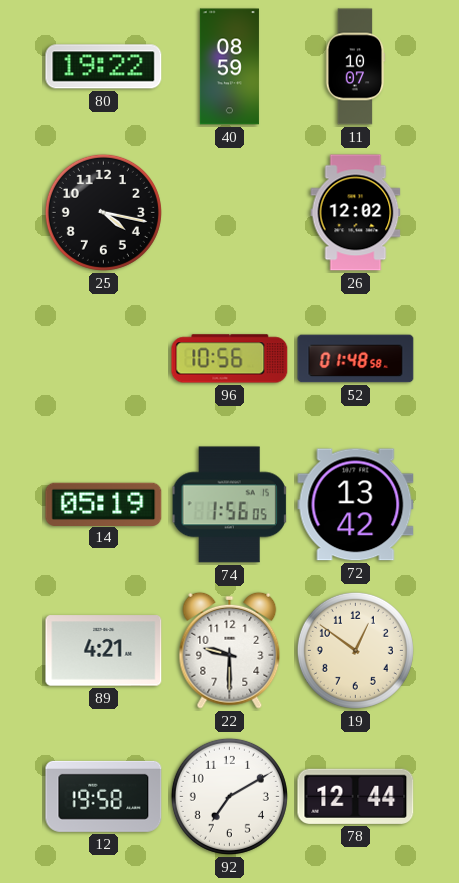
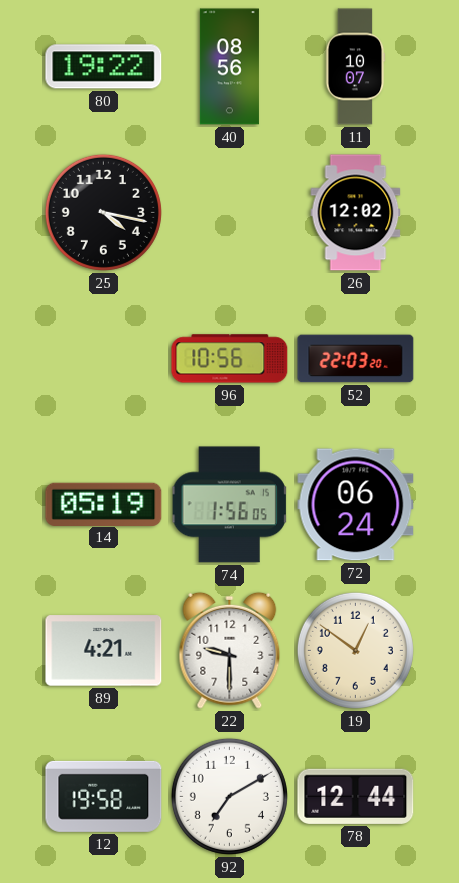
40: 08:59 -> 08:56
52: 01:48 -> 22:03
72: 13:42 -> 06:24
